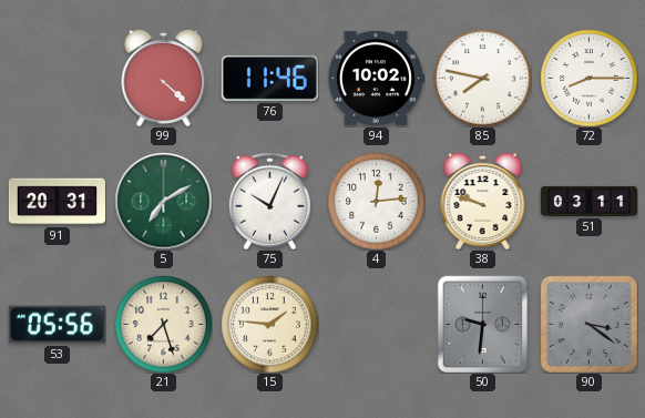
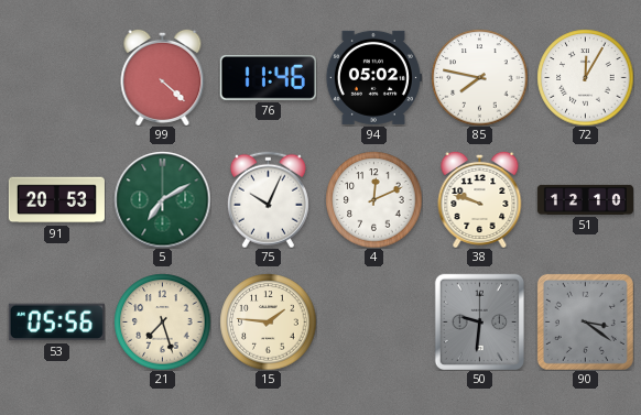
94: 10:02 -> 05:02
72: 8:15 -> 12:05
91: 20:31 -> 20:53
4: 12:14 -> 12:11
51: 03:11 -> 12:10
